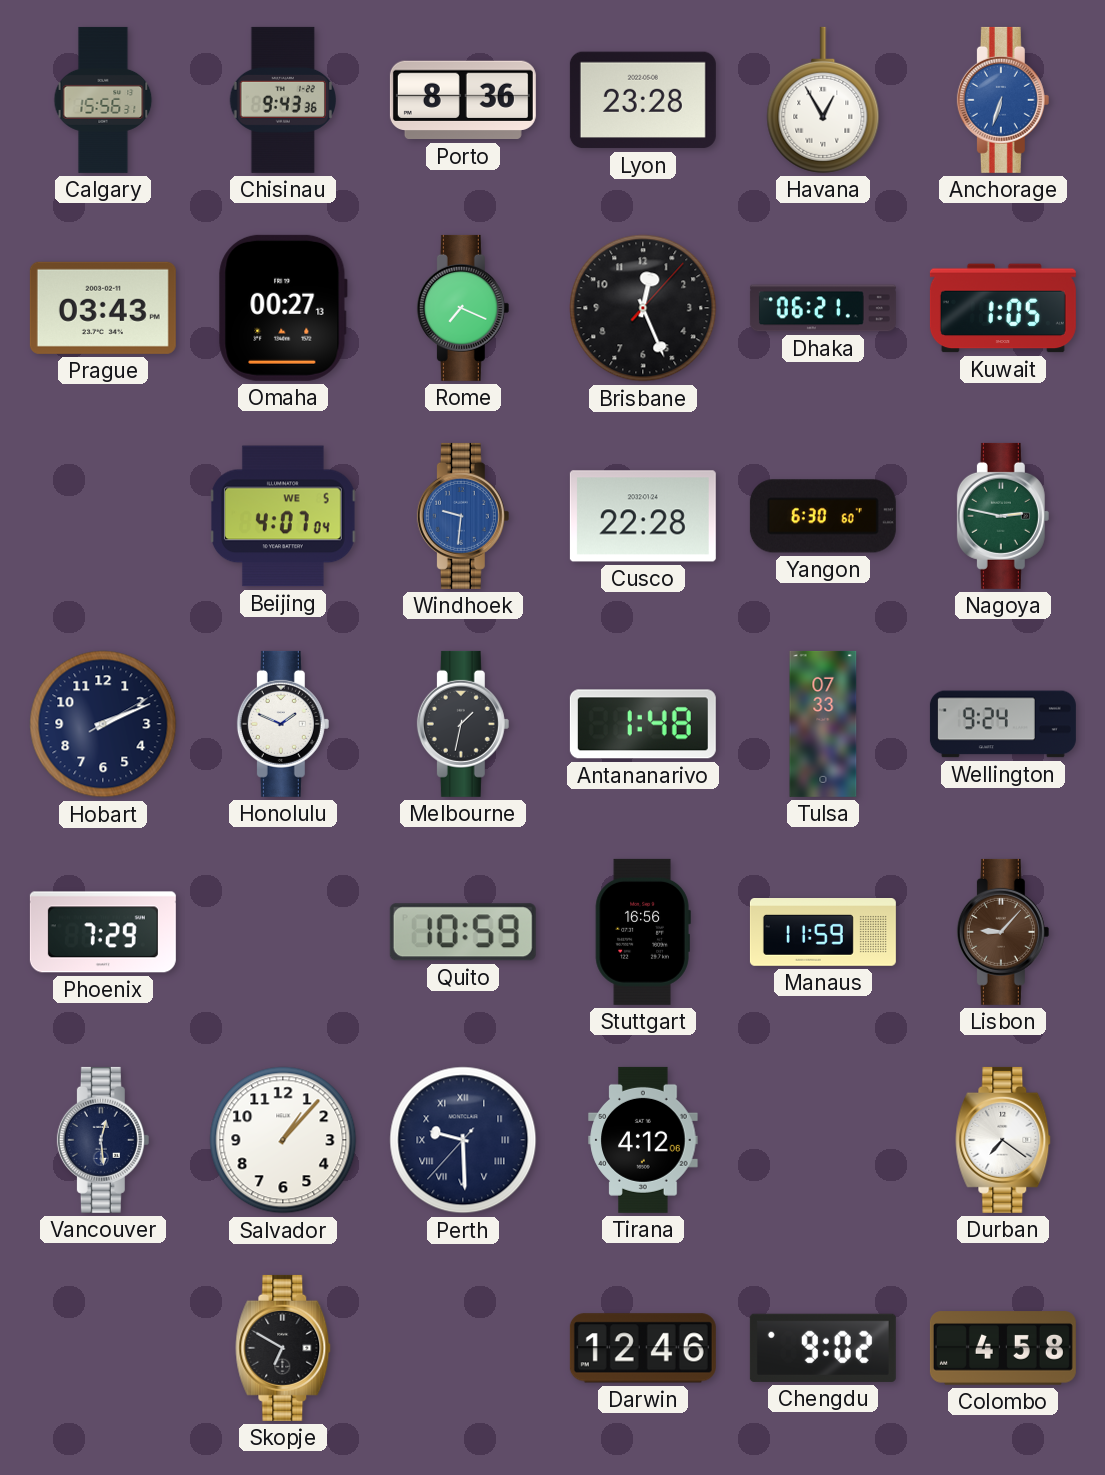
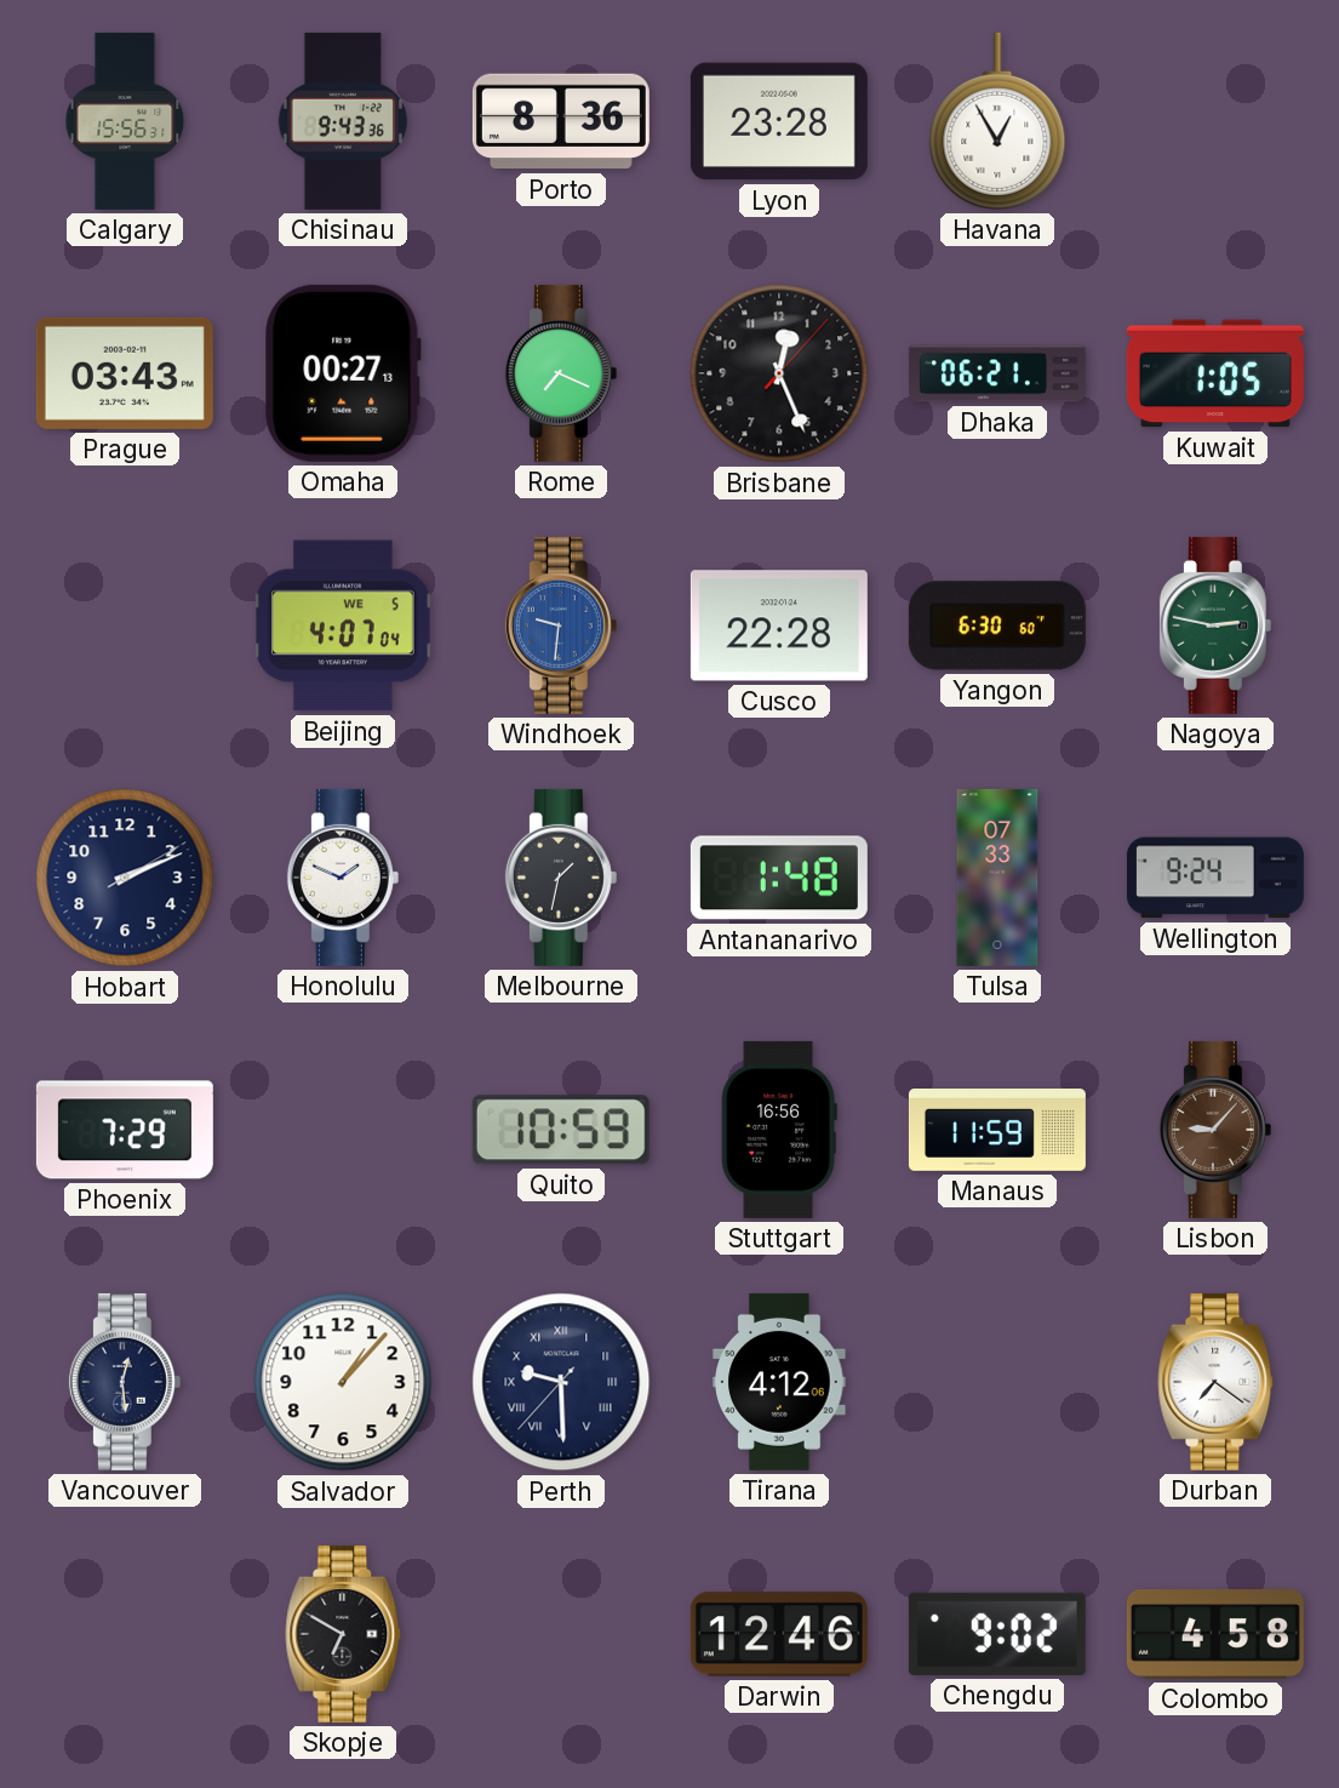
Anchorage: 6:33 -> none
